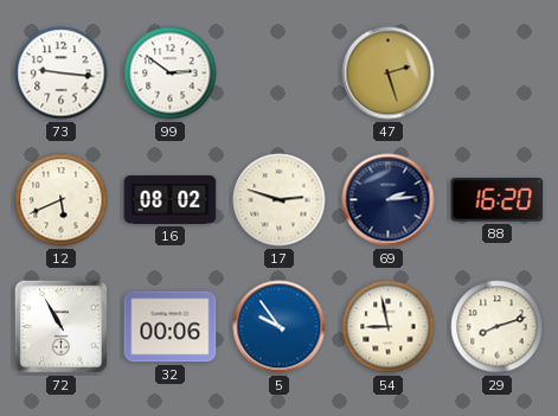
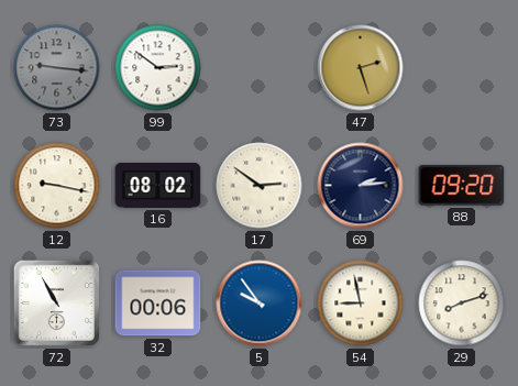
73 dial: white -> grey
12: 5:41 -> 9:17
17: 2:48 -> 2:51
88: 16:20 -> 09:20
